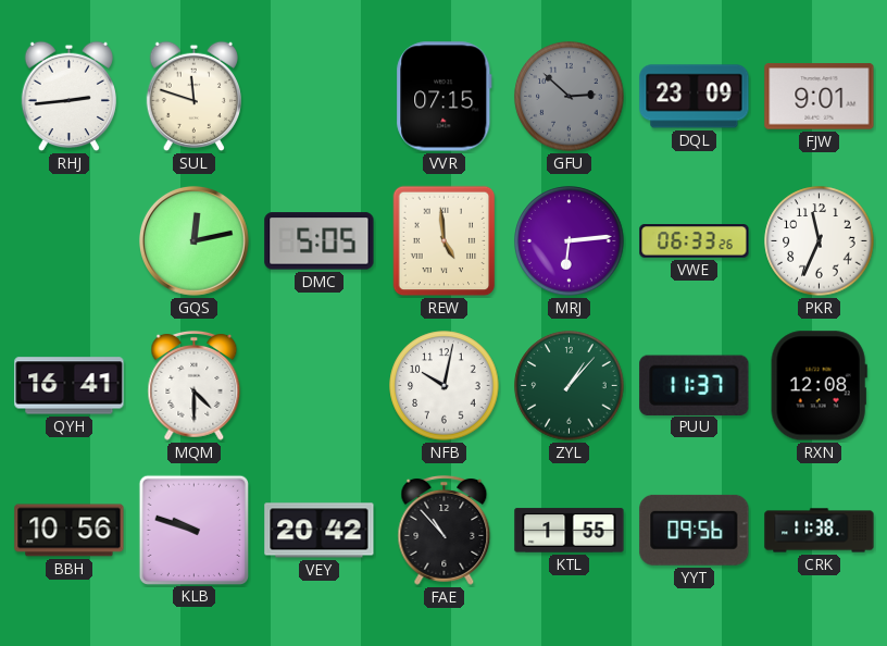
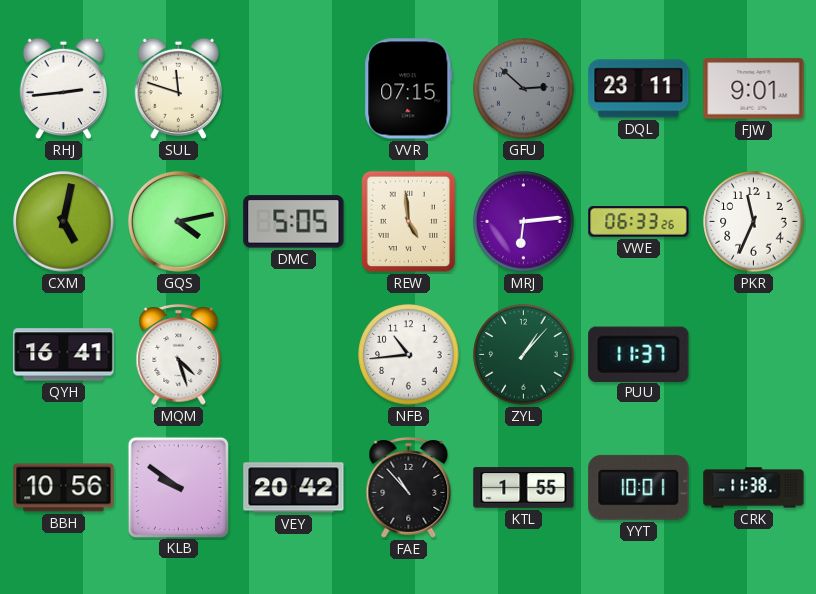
DQL: 23:09 -> 23:11
CXM: none -> 5:02
GQS: 12:13 -> 4:13
MQM: 4:30 -> 4:27
NFB: 10:02 -> 10:44
RXN: 12:08 -> none
KLB: 9:48 -> 9:51
YYT: 09:56 -> 10:01
